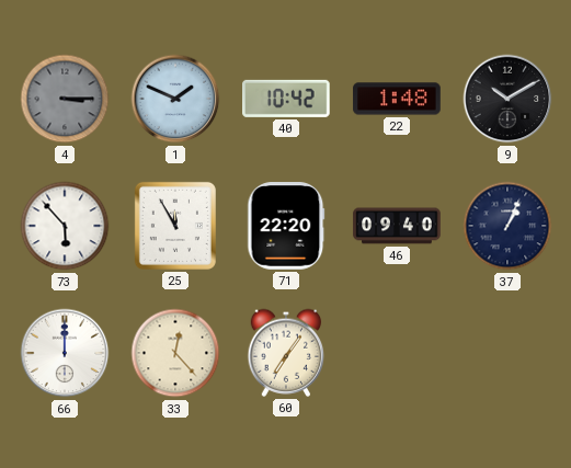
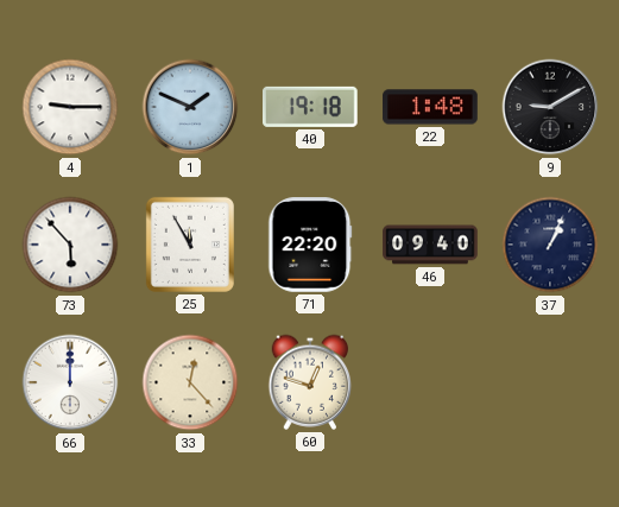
4: 3:15 -> 9:15
4 dial: grey -> white
40: 10:42 -> 19:18
9: 10:10 -> 9:10
60: 7:06 -> 12:48
